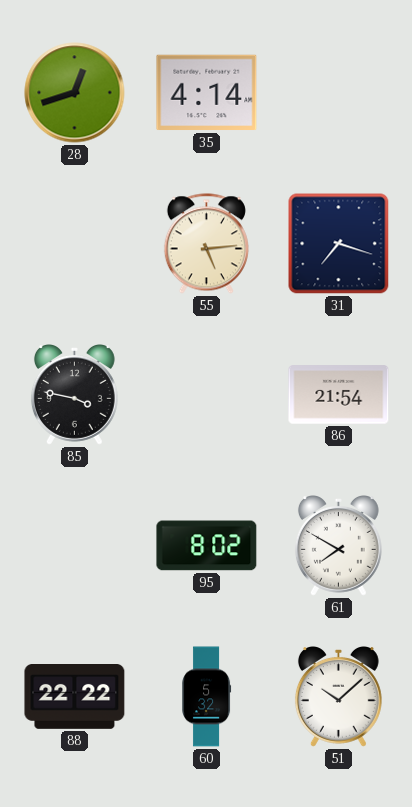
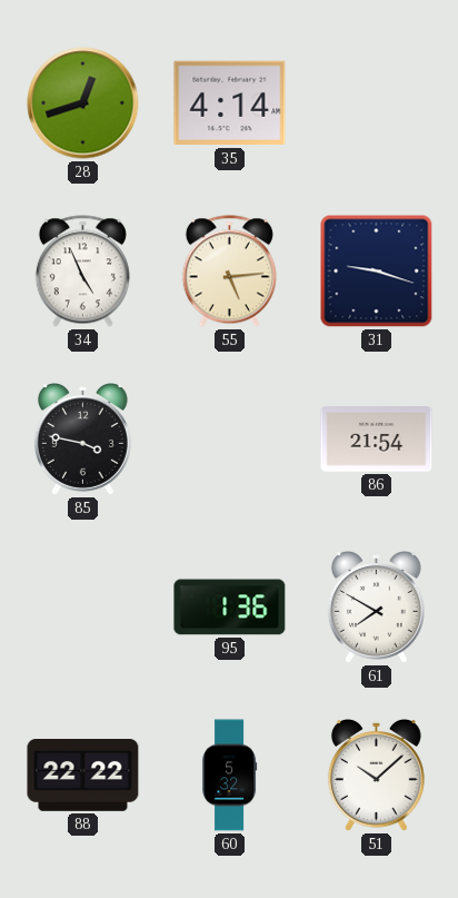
34: none -> 4:56
31: 7:18 -> 9:18
95: 8:02 -> 1:36
